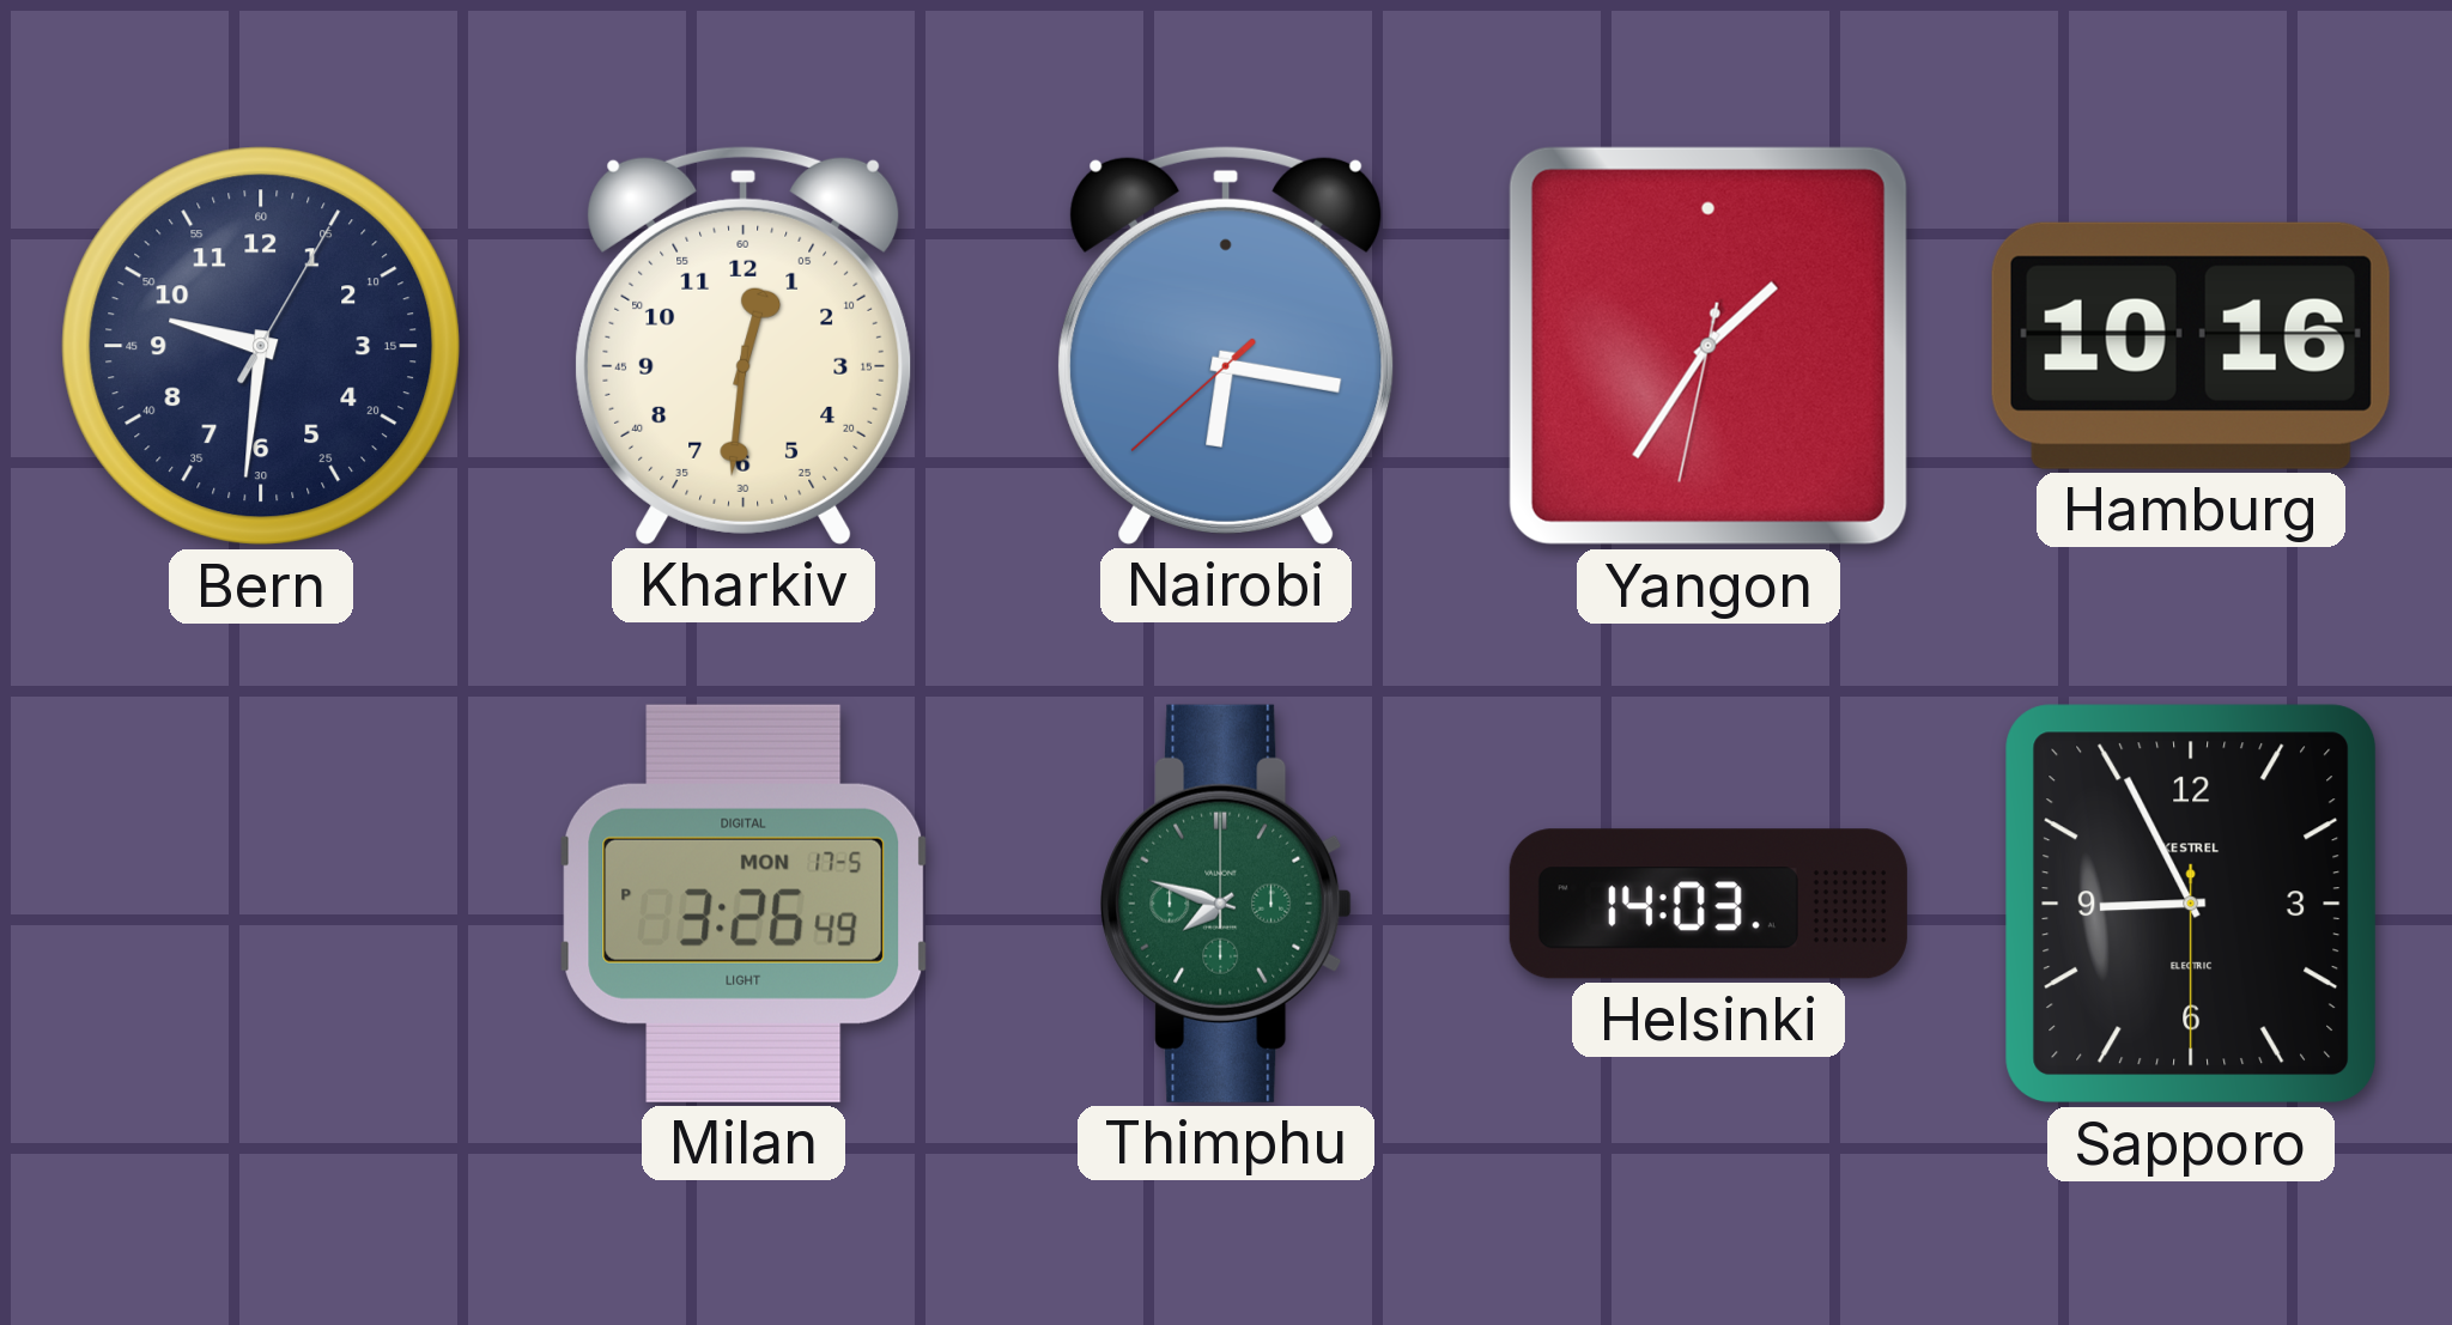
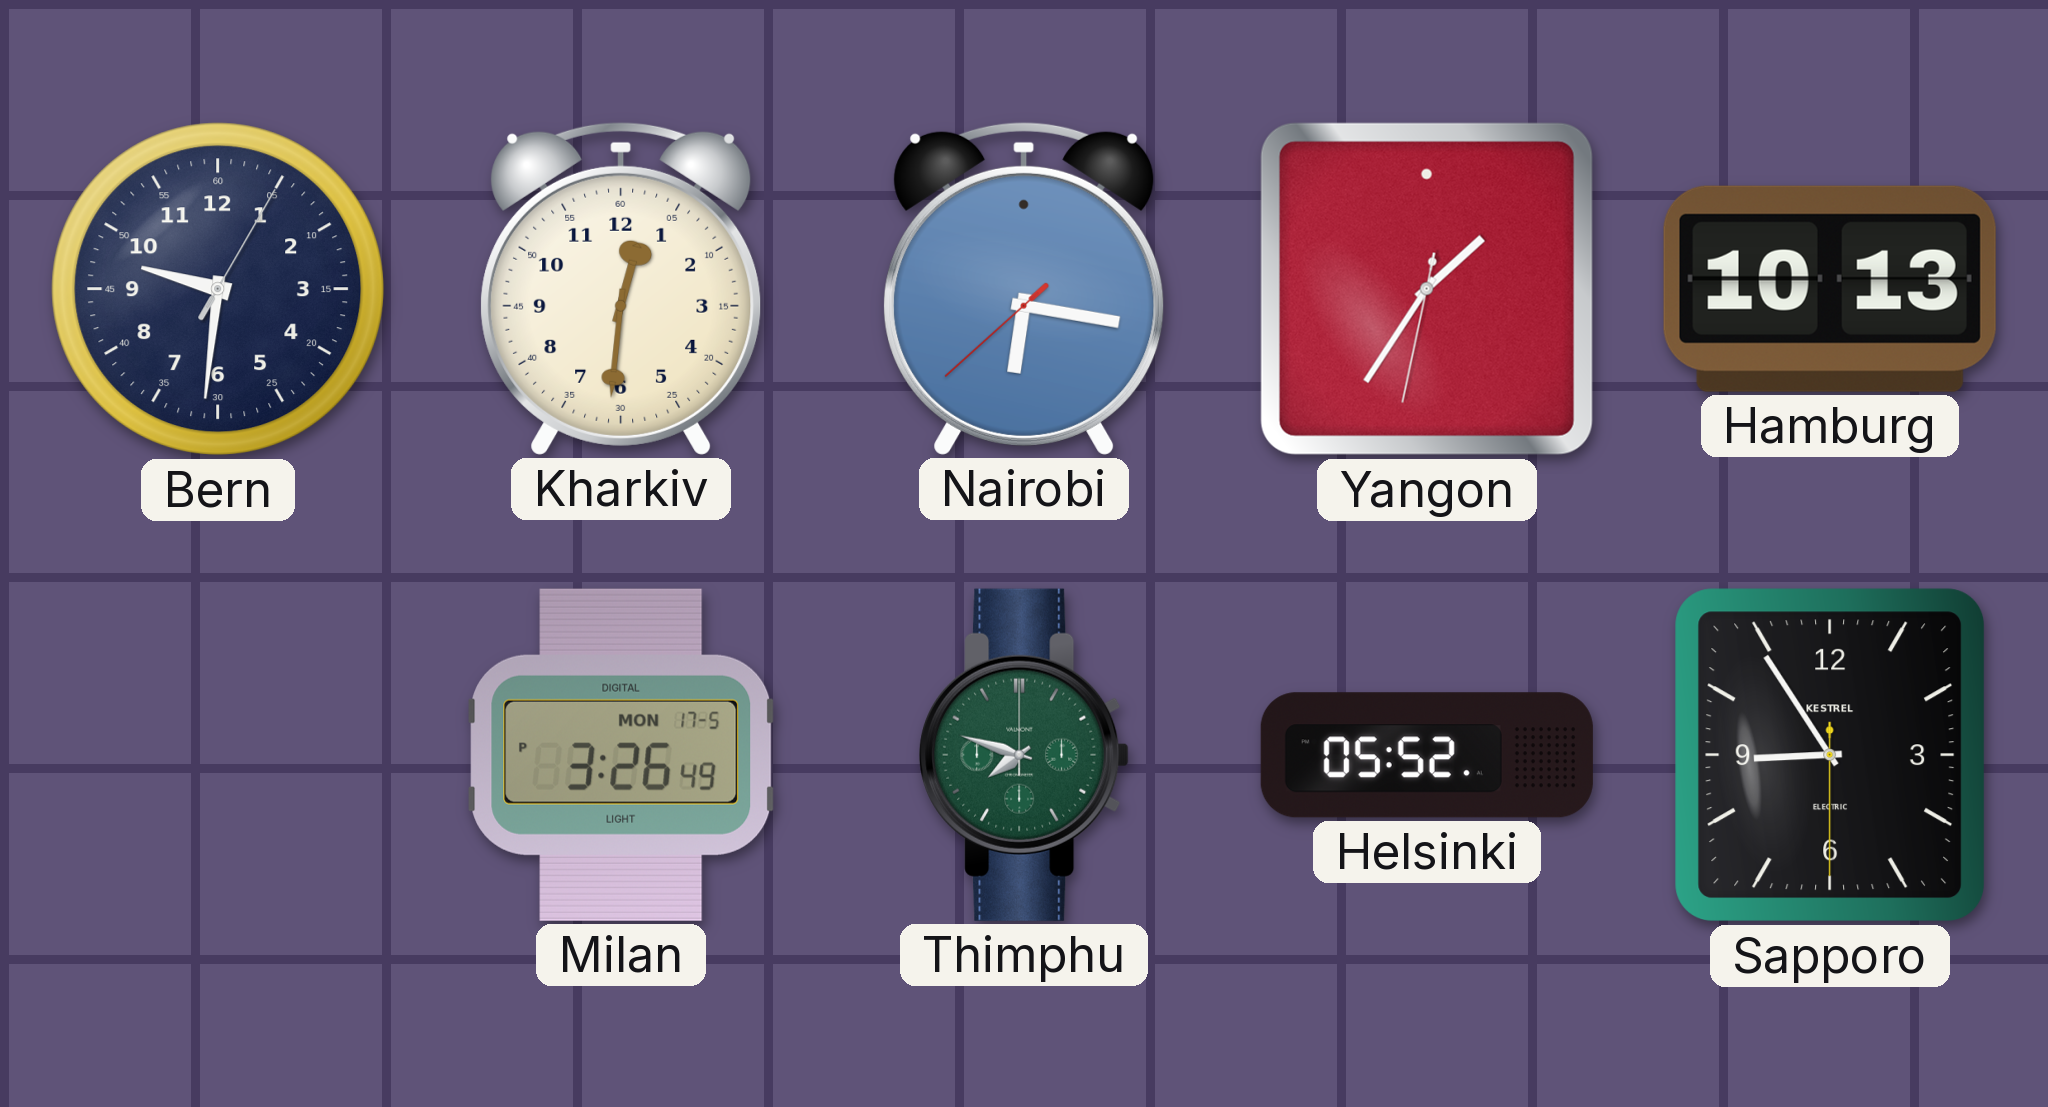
Hamburg: 10:16 -> 10:13
Helsinki: 14:03 -> 05:52
Sapporo: 8:55 -> 8:54
